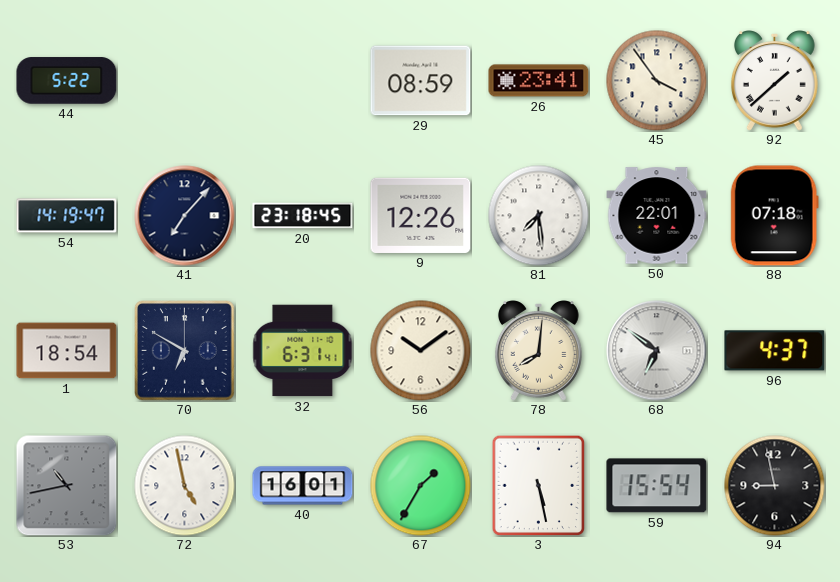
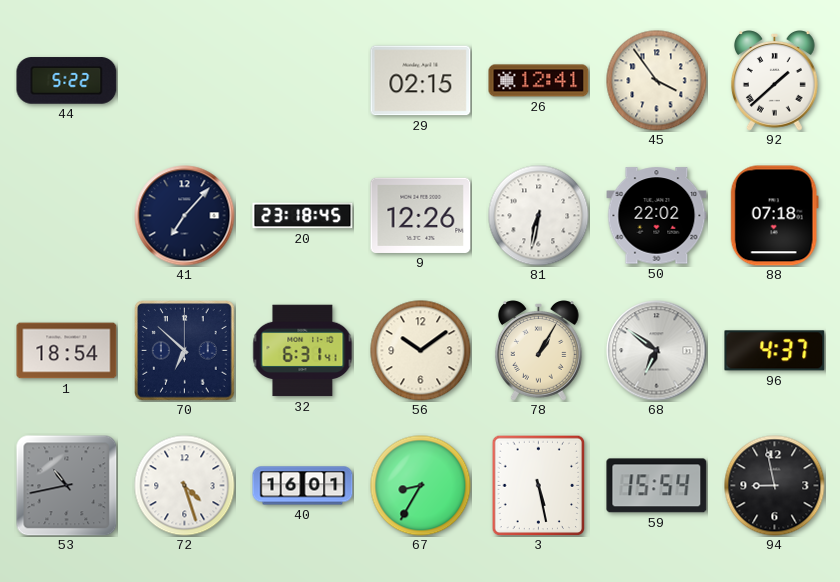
29: 08:59 -> 02:15
26: 23:41 -> 12:41
54: 14:19 -> none
81: 7:29 -> 6:32
50: 22:01 -> 22:02
70: 6:50 -> 6:52
78: 8:01 -> 1:05
72: 4:58 -> 4:27
67: 1:35 -> 8:35
